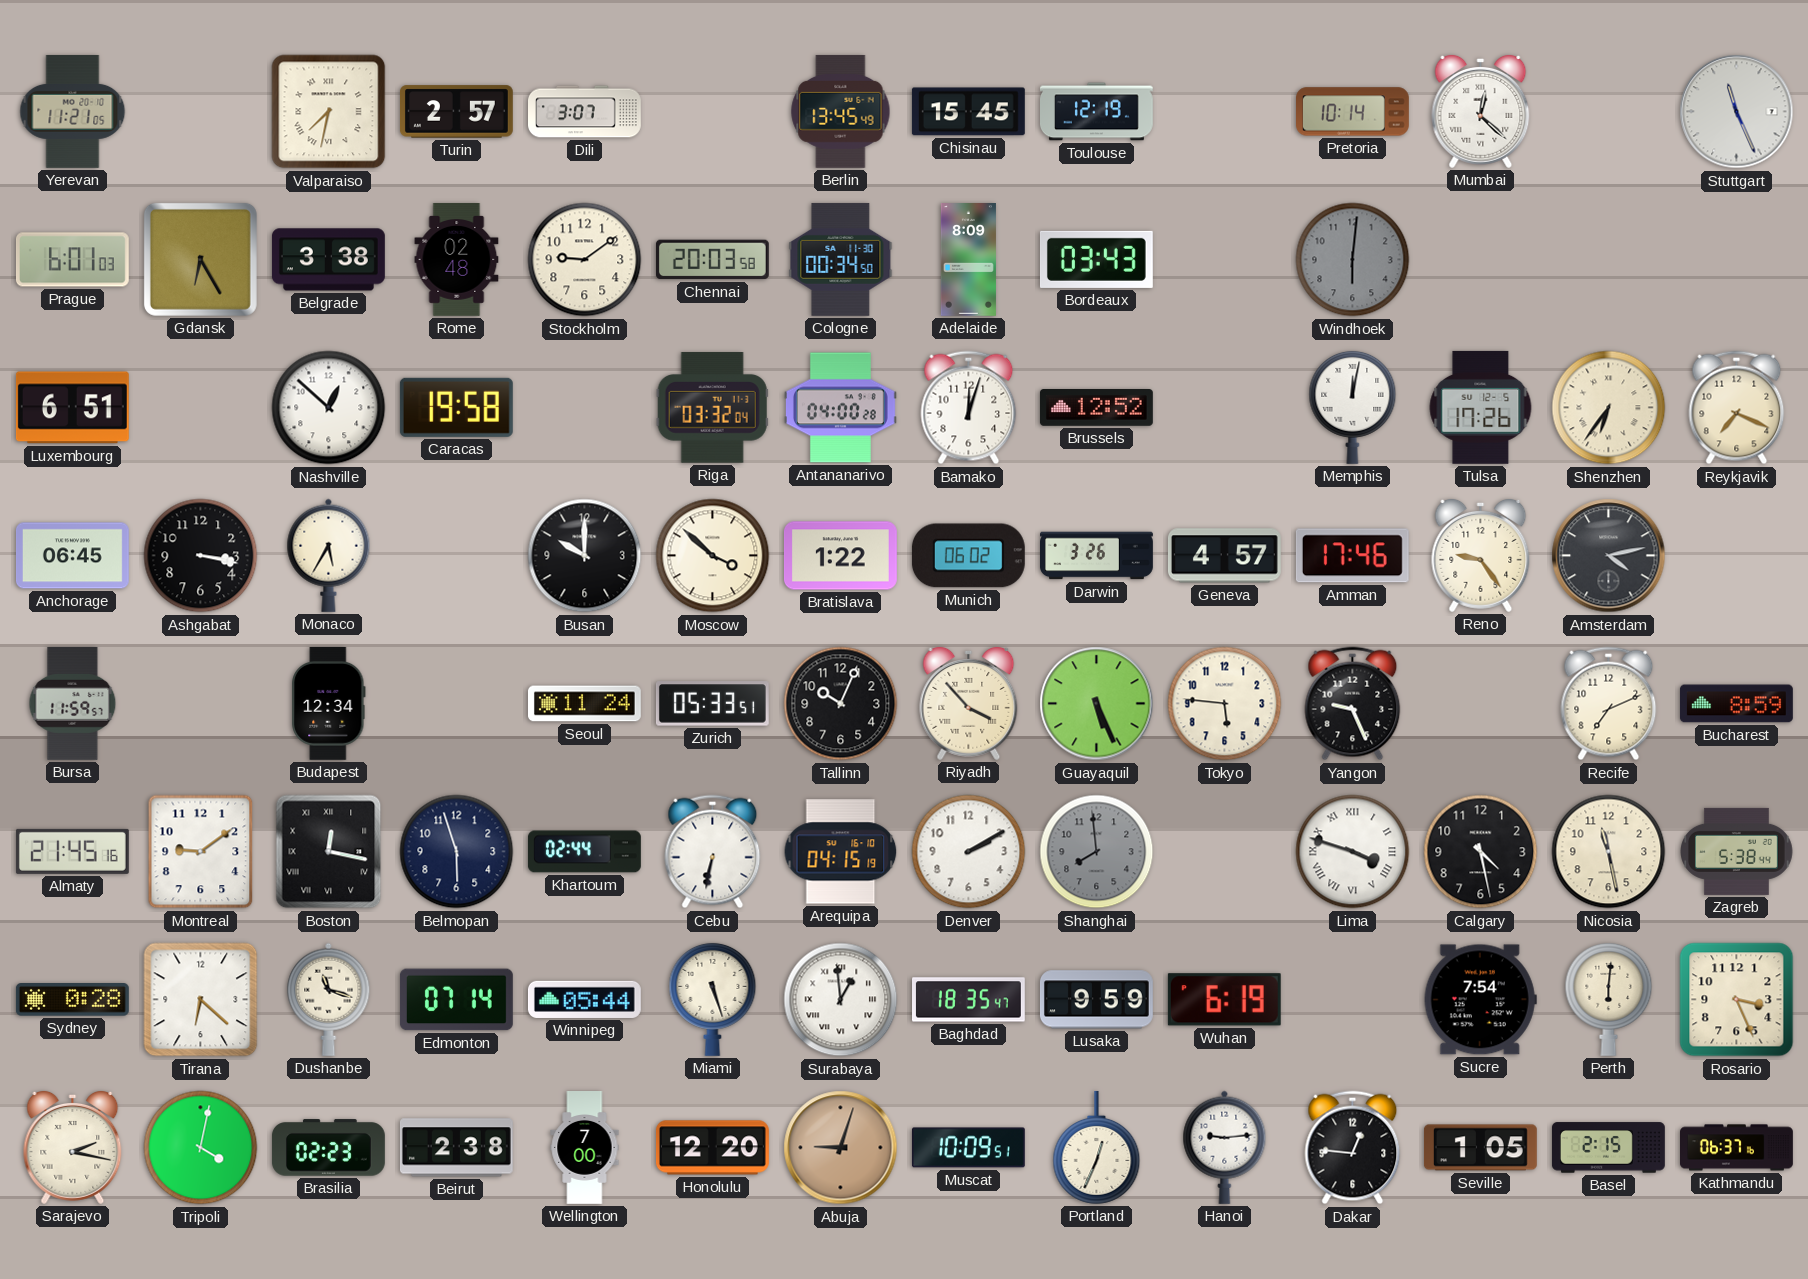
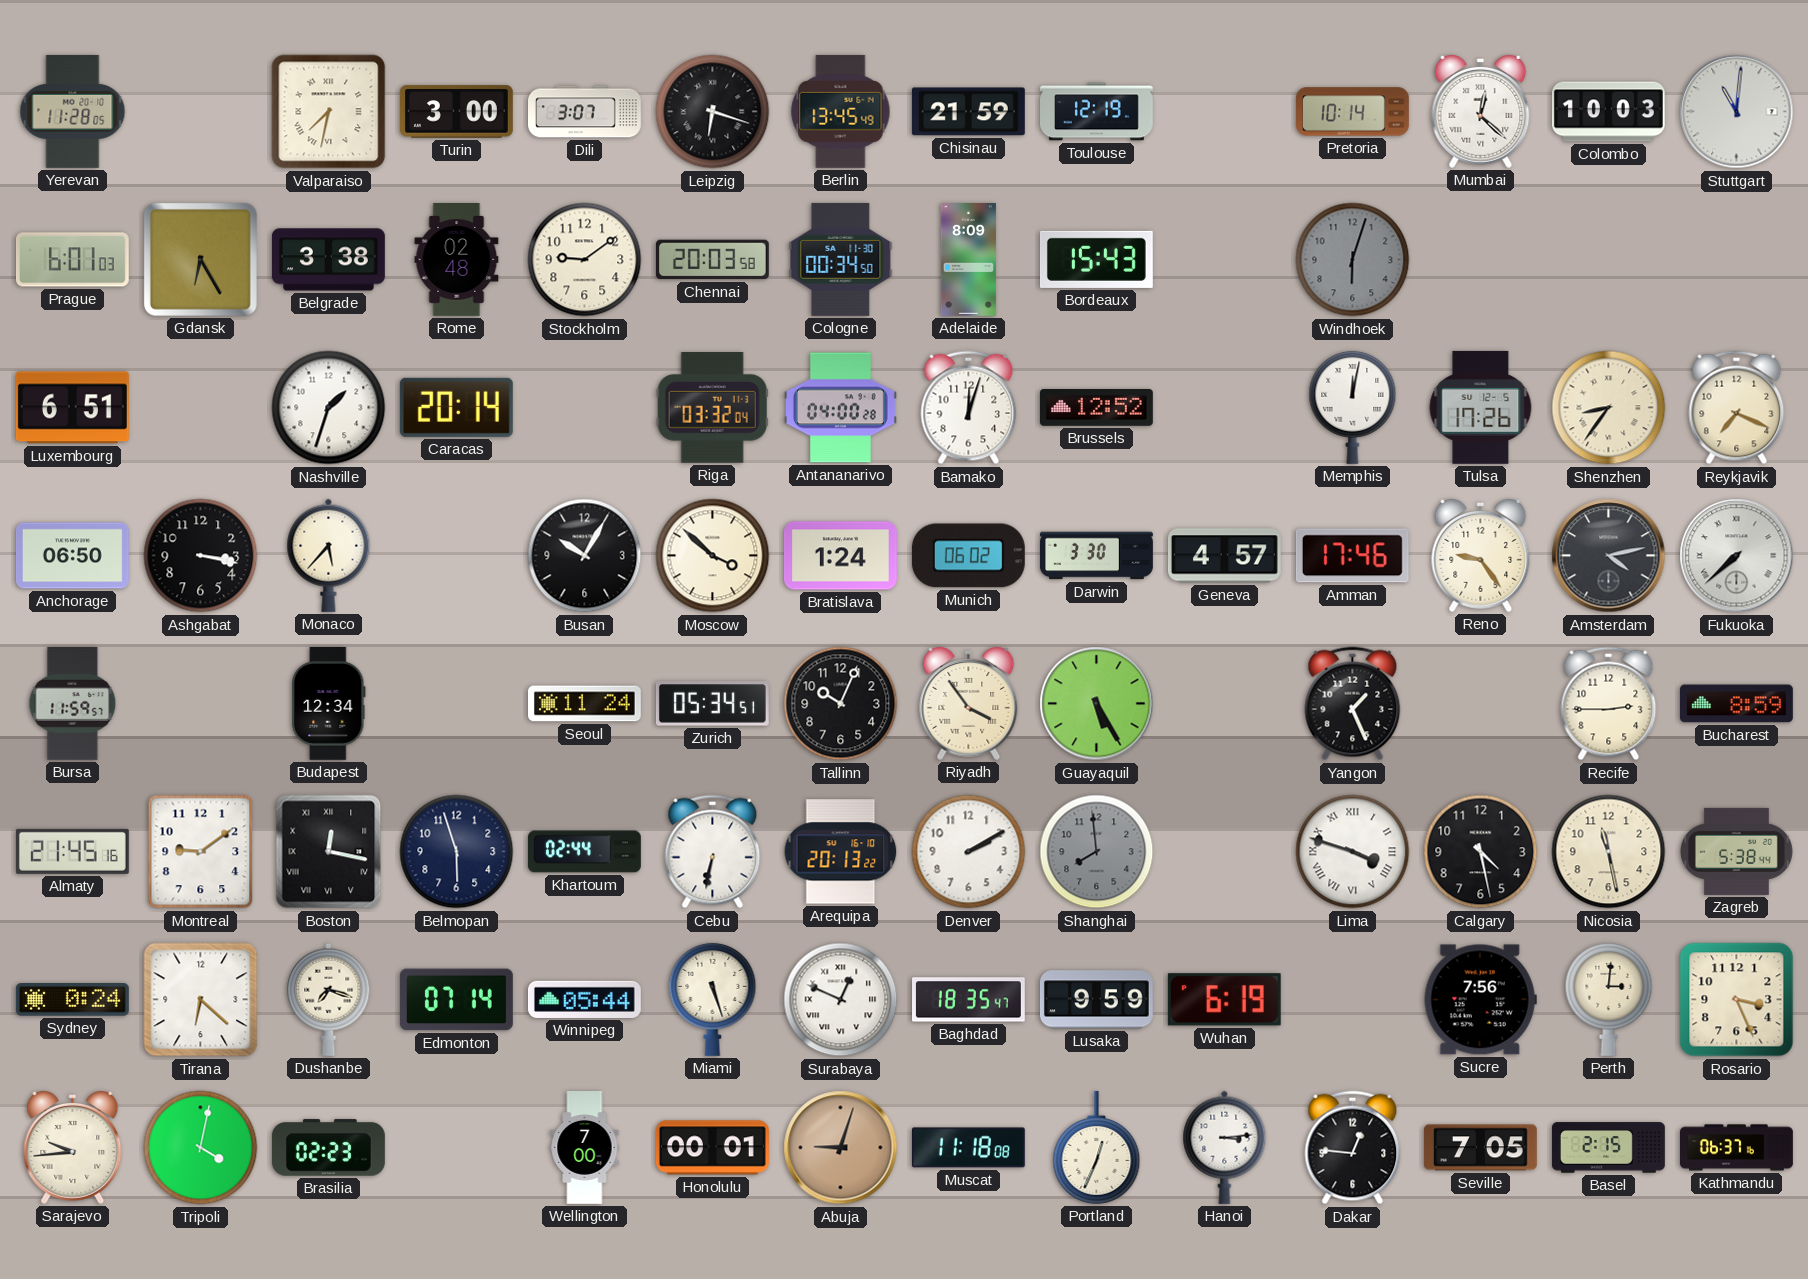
Yerevan: 11:21 -> 11:28
Turin: 2:57 -> 3:00
Leipzig: none -> 6:18
Chisinau: 15:45 -> 21:59
Colombo: none -> 10:03
Stuttgart: 11:26 -> 11:01
Bordeaux: 03:43 -> 15:43
Windhoek: 6:01 -> 6:03
Nashville: 12:52 -> 1:33
Caracas: 19:58 -> 20:14
Shenzhen: 6:36 -> 8:36
Anchorage: 06:45 -> 06:50
Monaco: 5:35 -> 5:37
Busan: 10:00 -> 10:05
Bratislava: 1:22 -> 1:24
Darwin: 3:26 -> 3:30
Fukuoka: none -> 7:38
Zurich: 05:33 -> 05:34
Riyadh: 3:53 -> 3:54
Guayaquil: 5:26 -> 5:25
Tokyo: 5:46 -> none
Yangon: 9:26 -> 1:26
Recife: 7:11 -> 2:45
Arequipa: 04:15 -> 20:13
Sydney: 0:28 -> 0:24
Dushanbe: 11:18 -> 7:18
Surabaya: 12:59 -> 12:49
Sucre: 7:54 -> 7:56
Perth: 6:01 -> 3:01
Sarajevo: 2:17 -> 9:44
Beirut: 2:38 -> none
Honolulu: 12:20 -> 00:01
Muscat: 10:09 -> 11:18
Hanoi: 9:14 -> 3:14
Seville: 1:05 -> 7:05
